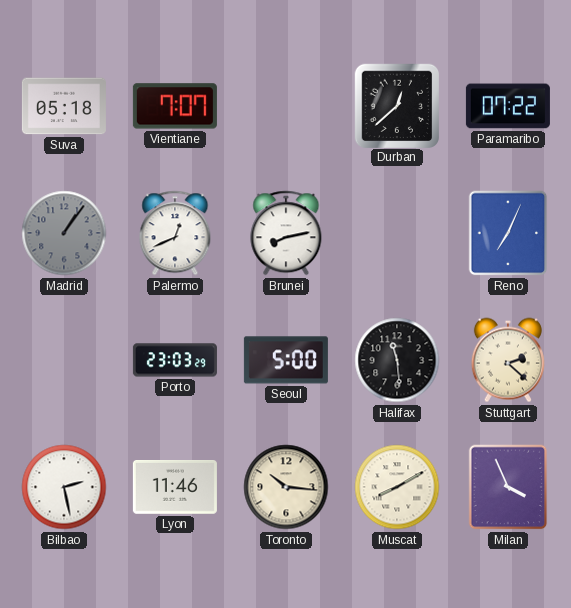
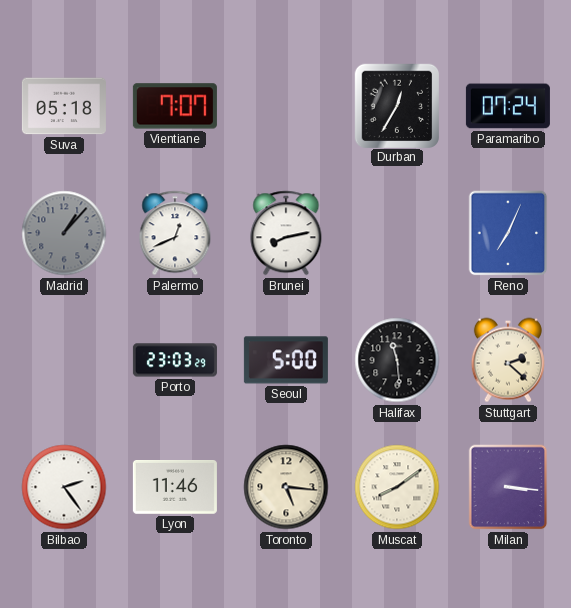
Durban: 12:38 -> 12:35
Paramaribo: 07:22 -> 07:24
Madrid: 1:06 -> 1:07
Bilbao: 2:28 -> 2:24
Toronto: 10:16 -> 5:16
Muscat: 8:10 -> 8:09
Milan: 3:56 -> 3:16
